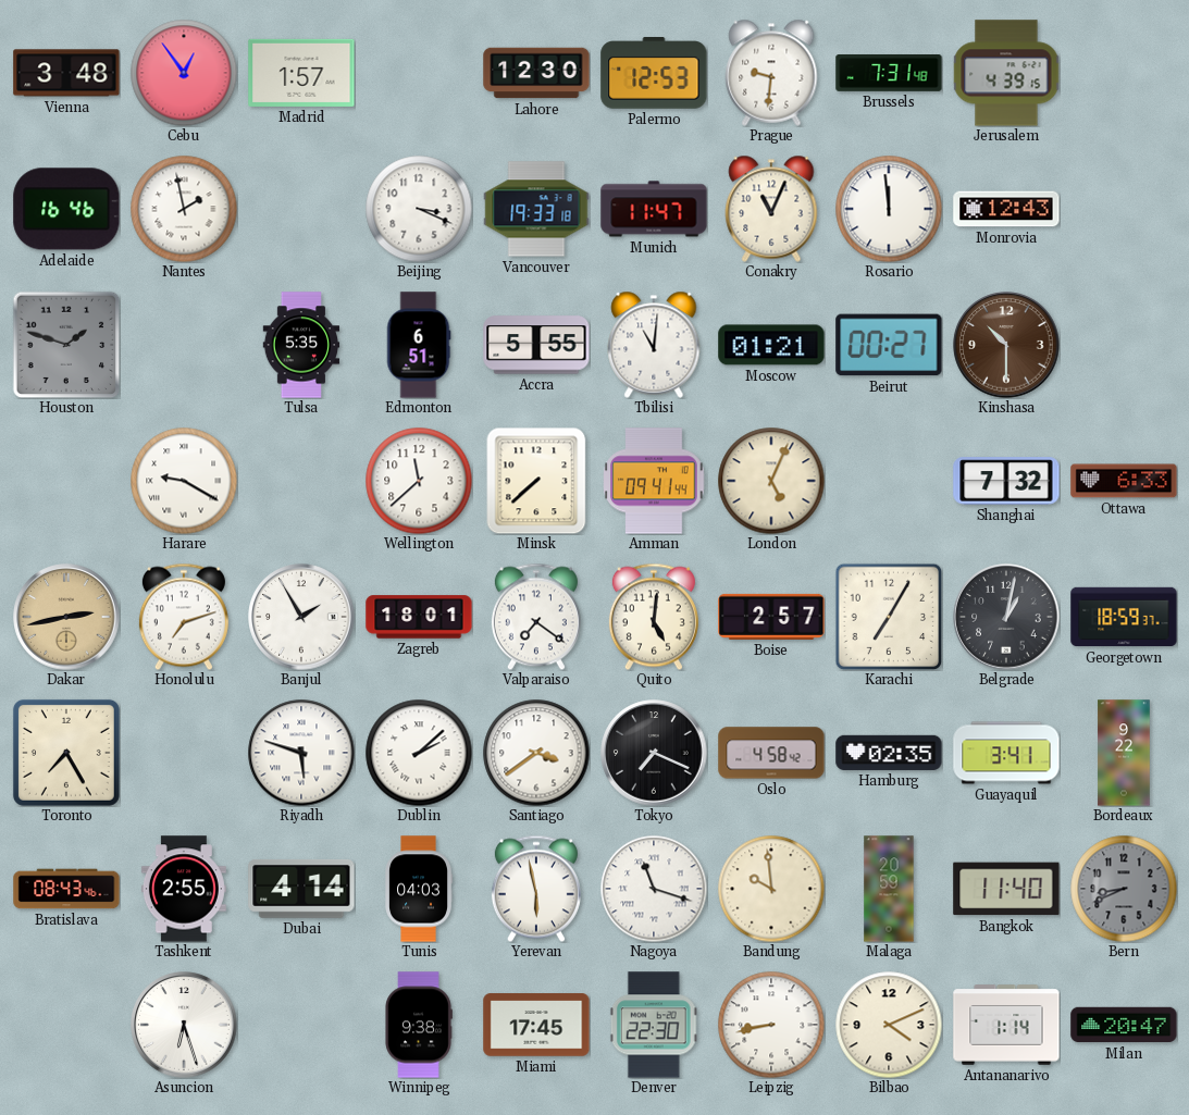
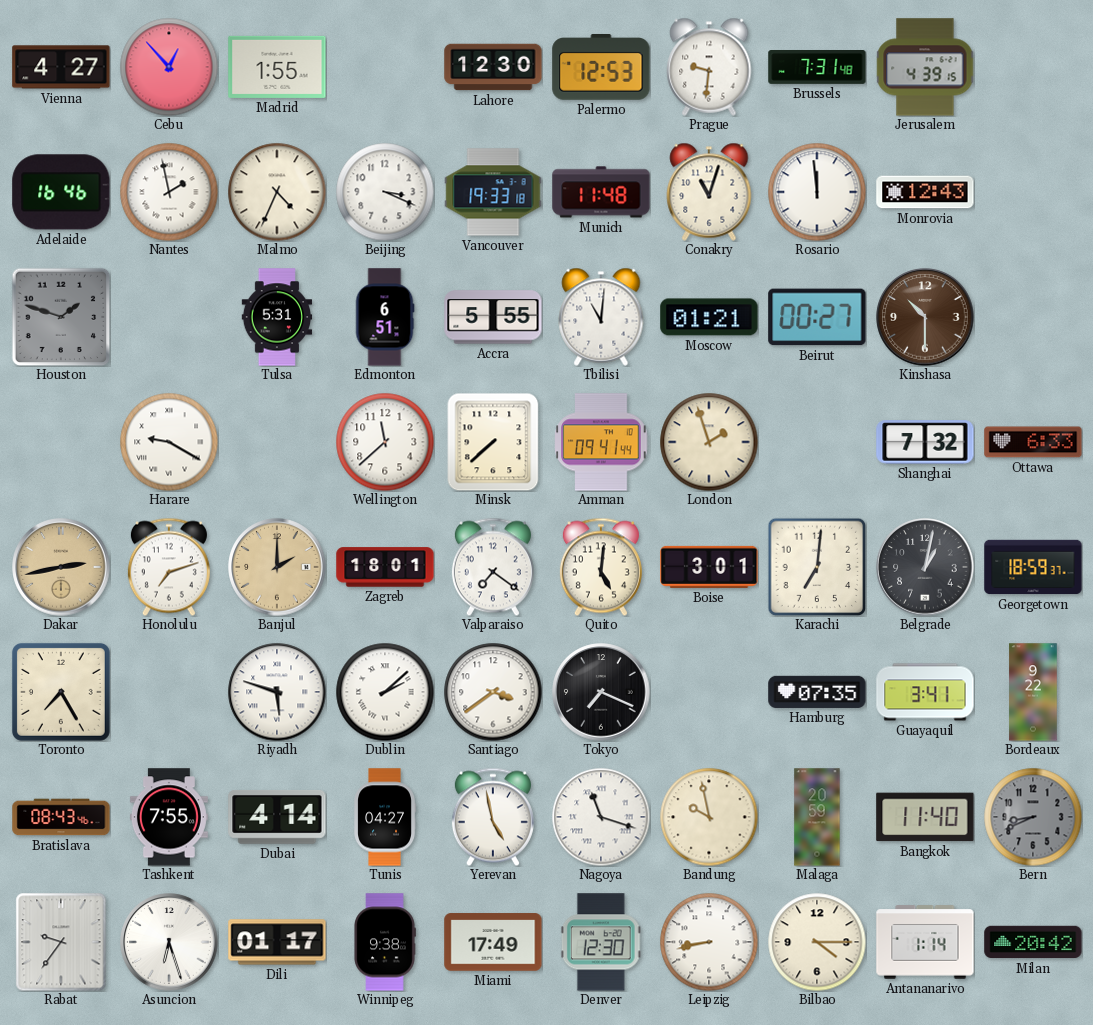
Vienna: 3:48 -> 4:27
Cebu: 12:54 -> 12:53
Madrid: 1:57 -> 1:55
Malmo: none -> 4:34
Munich: 11:47 -> 11:48
Conakry: 11:04 -> 11:03
Tulsa: 5:35 -> 5:31
London: 5:04 -> 1:57
Banjul: 1:55 -> 2:00
Banjul dial: white -> champagne
Boise: 2:57 -> 3:01
Karachi: 7:05 -> 7:01
Oslo: 4:58 -> none
Hamburg: 02:35 -> 07:35
Tashkent: 2:55 -> 7:55
Tunis: 04:03 -> 04:27
Yerevan: 5:58 -> 4:58
Bandung: 9:59 -> 9:58
Rabat: none -> 9:36
Dili: none -> 01:17
Miami: 17:45 -> 17:49
Denver: 22:30 -> 12:30
Bilbao: 4:11 -> 4:15
Milan: 20:47 -> 20:42
